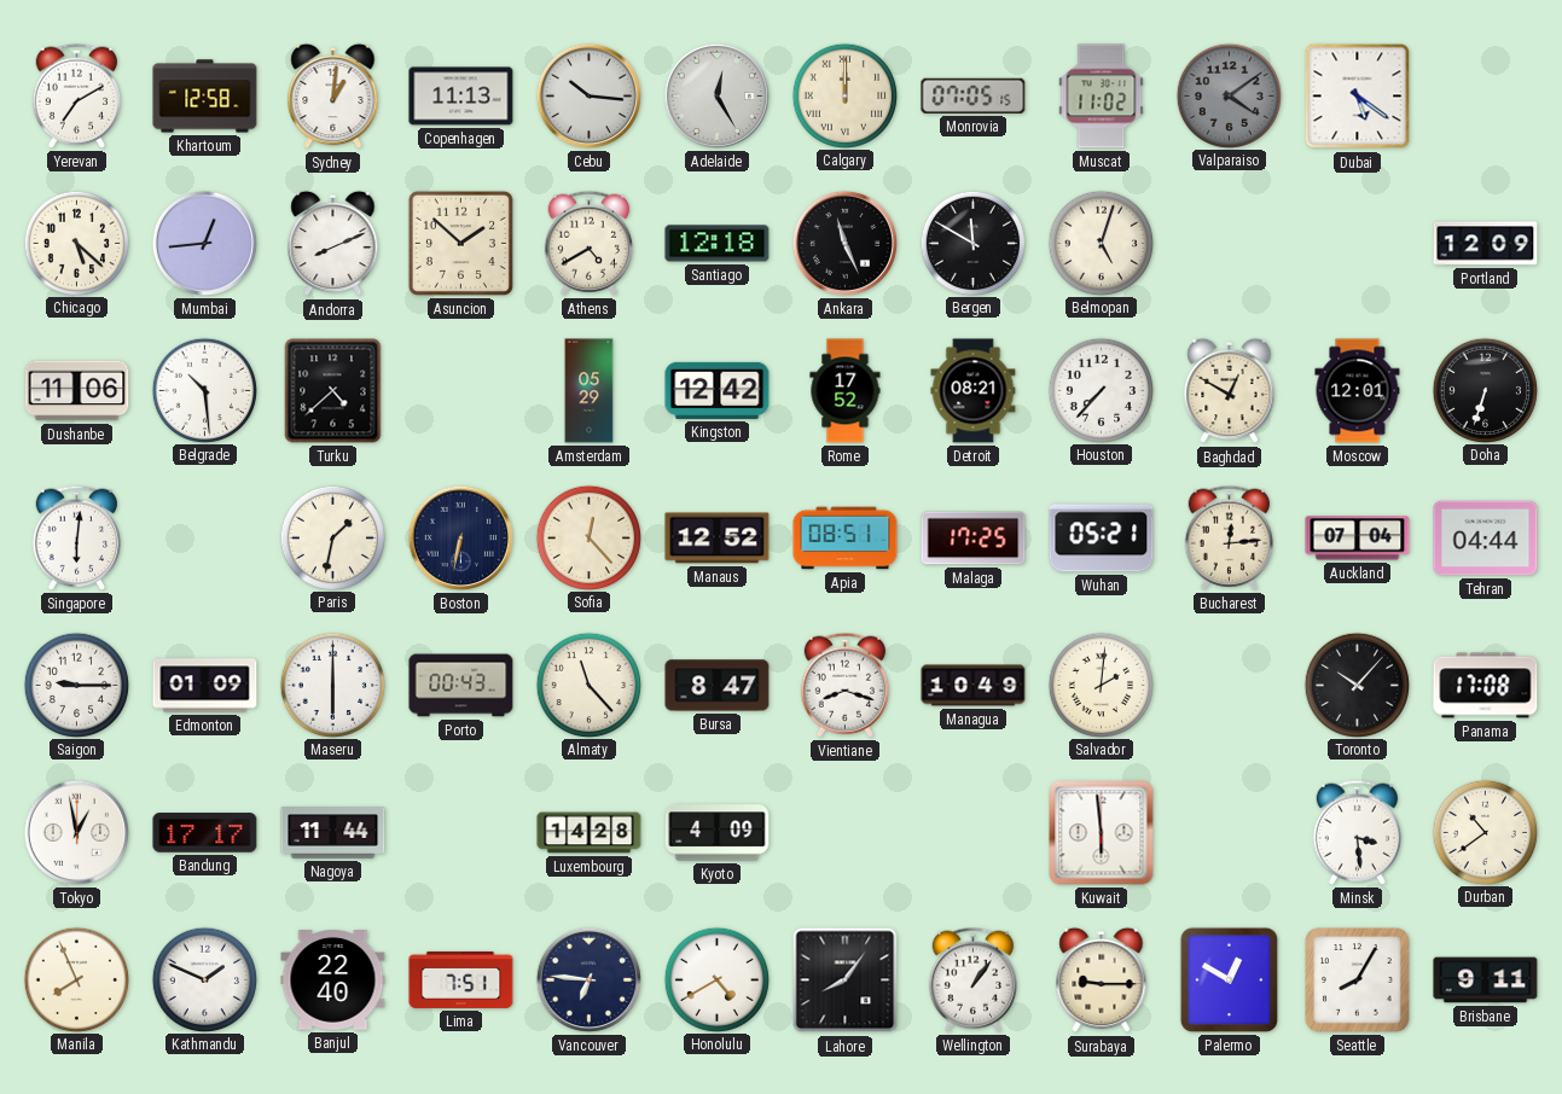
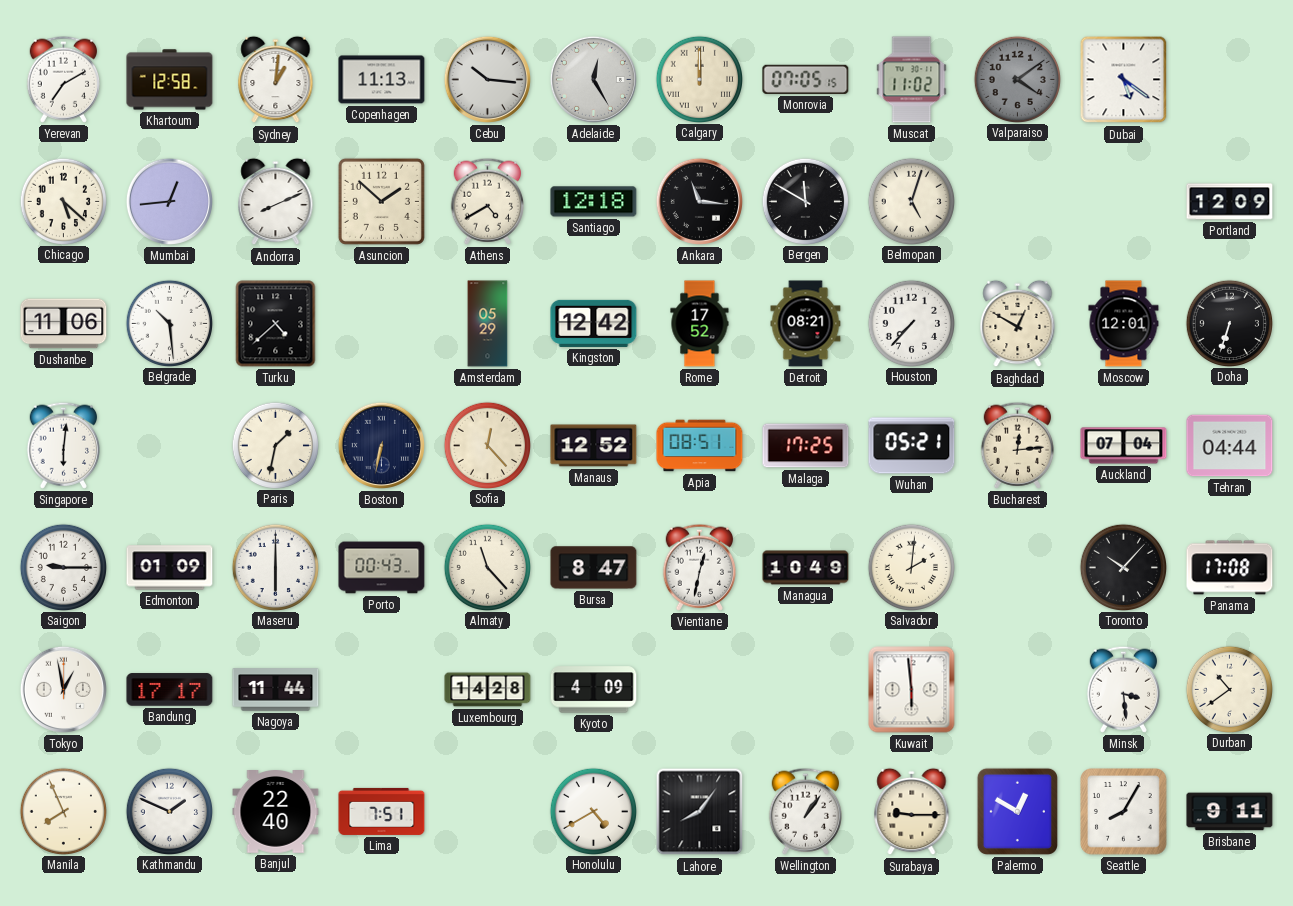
Ankara: 11:26 -> 11:16
Vientiane: 8:18 -> 12:32
Vancouver: 6:46 -> none
